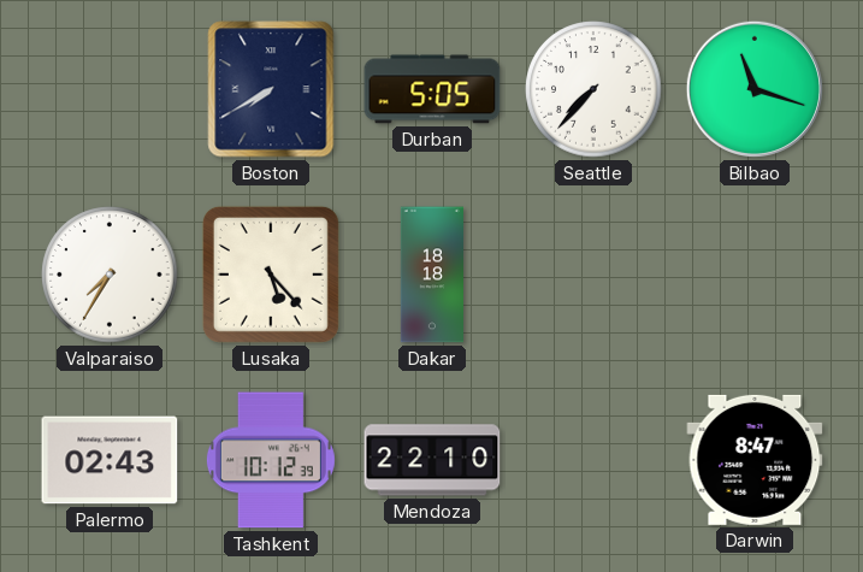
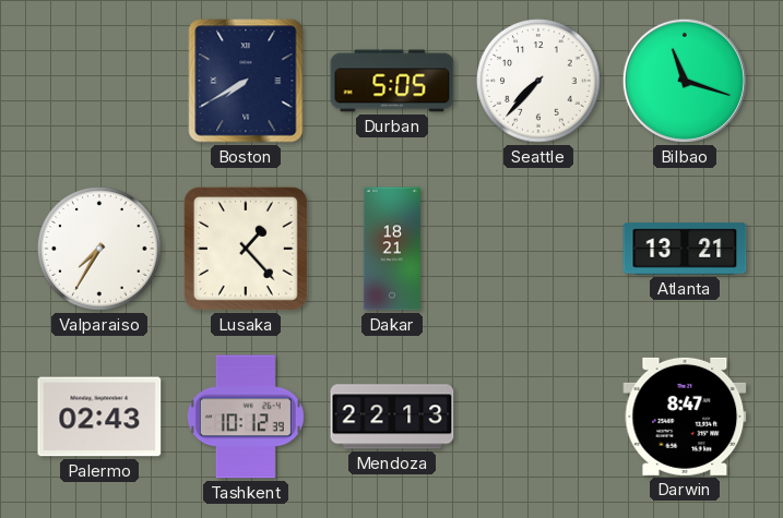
Lusaka: 5:23 -> 1:23
Dakar: 18:18 -> 18:21
Atlanta: none -> 13:21
Mendoza: 22:10 -> 22:13
